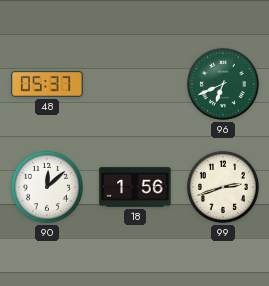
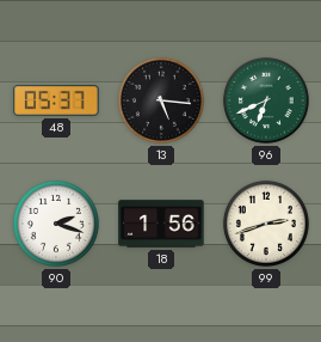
13: none -> 5:16
90: 12:08 -> 2:18
